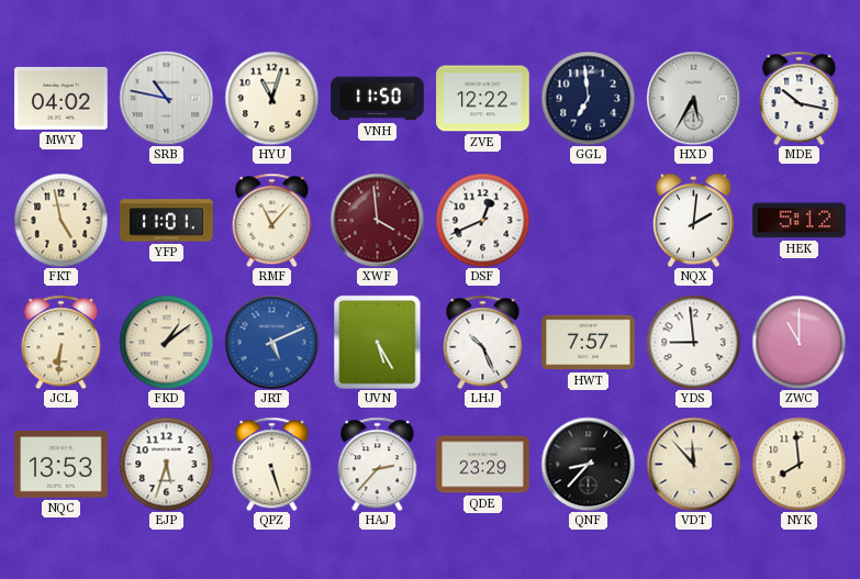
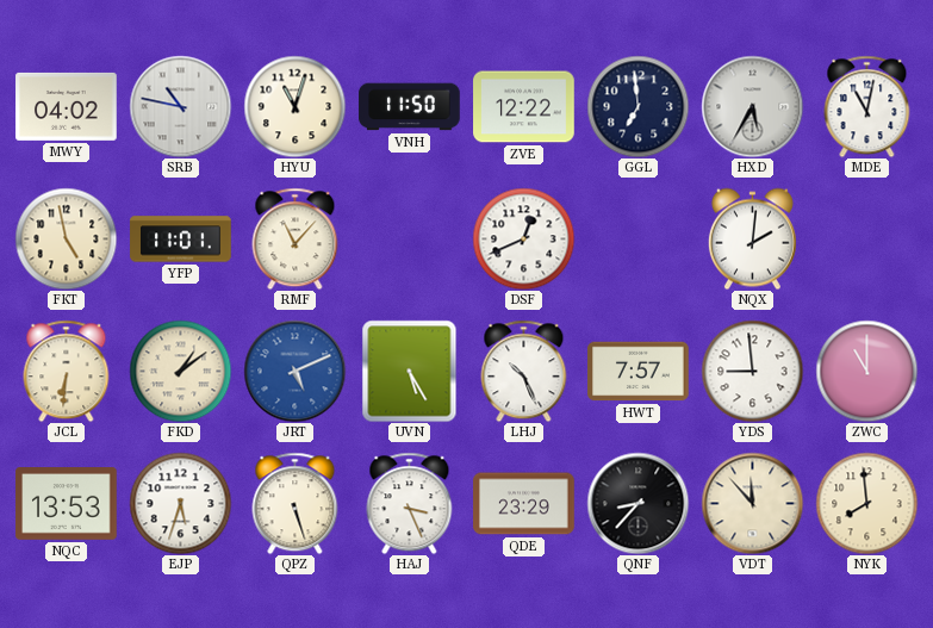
MDE: 10:17 -> 11:02
XWF: 3:59 -> none
HEK: 5:12 -> none
HAJ: 2:37 -> 3:26
